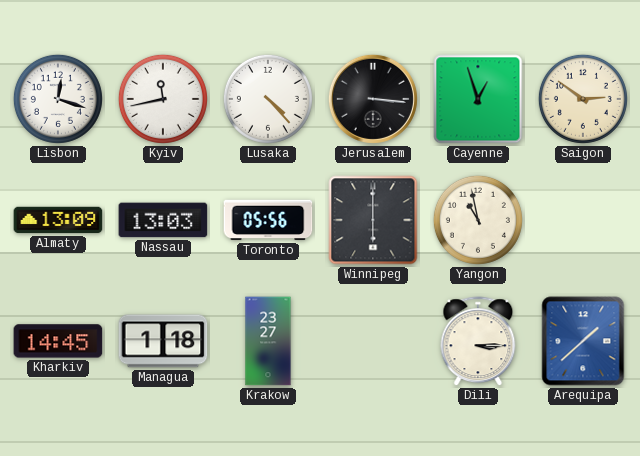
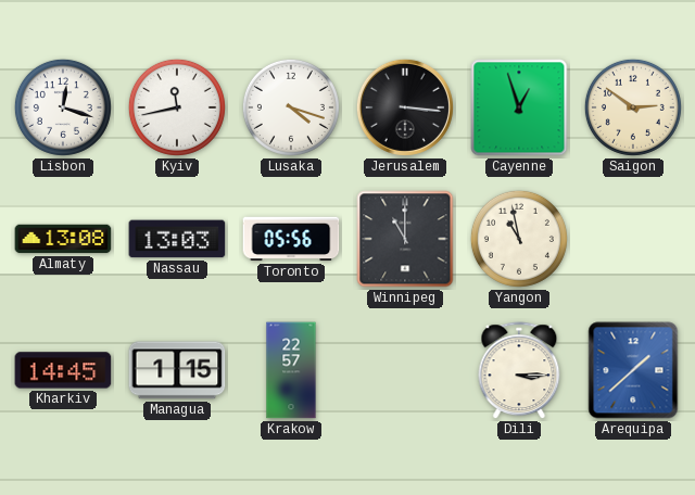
Lusaka: 4:23 -> 4:18
Almaty: 13:09 -> 13:08
Winnipeg: 6:00 -> 11:00
Managua: 1:18 -> 1:15
Krakow: 23:27 -> 22:57
